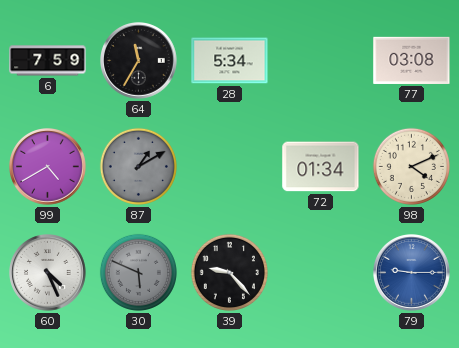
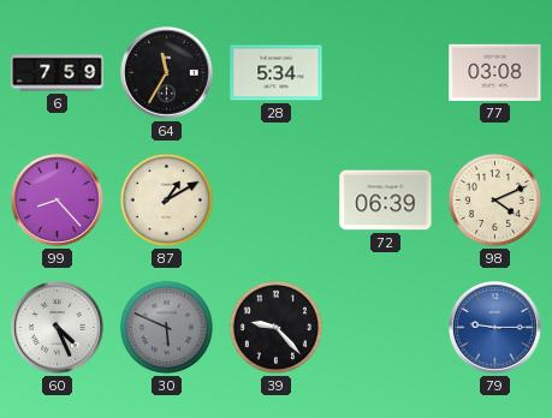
99: 4:40 -> 8:23
87 dial: grey -> cream
72: 01:34 -> 06:39
